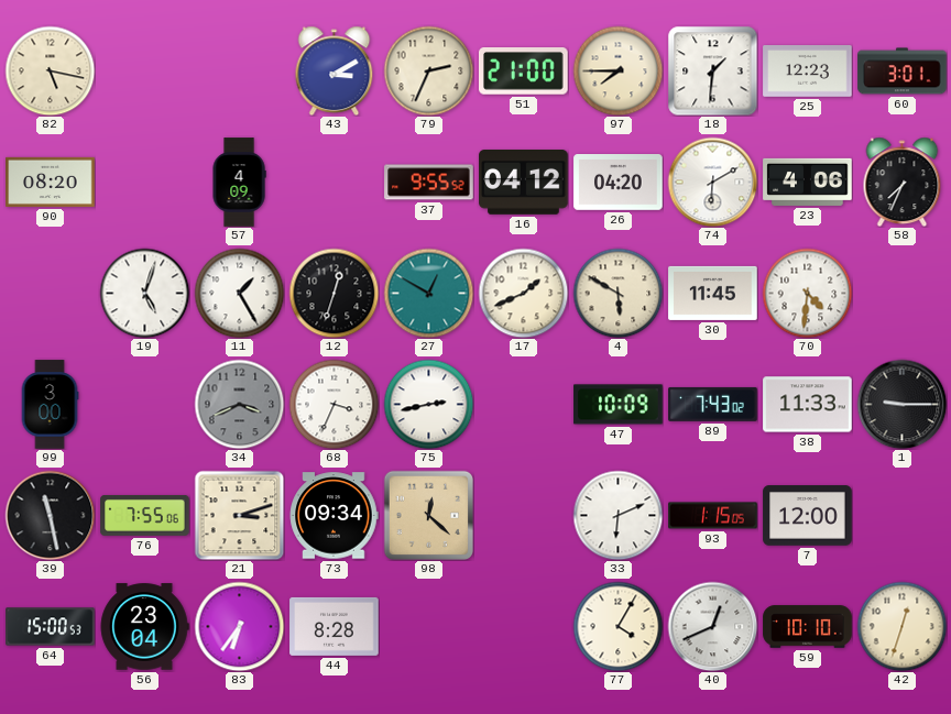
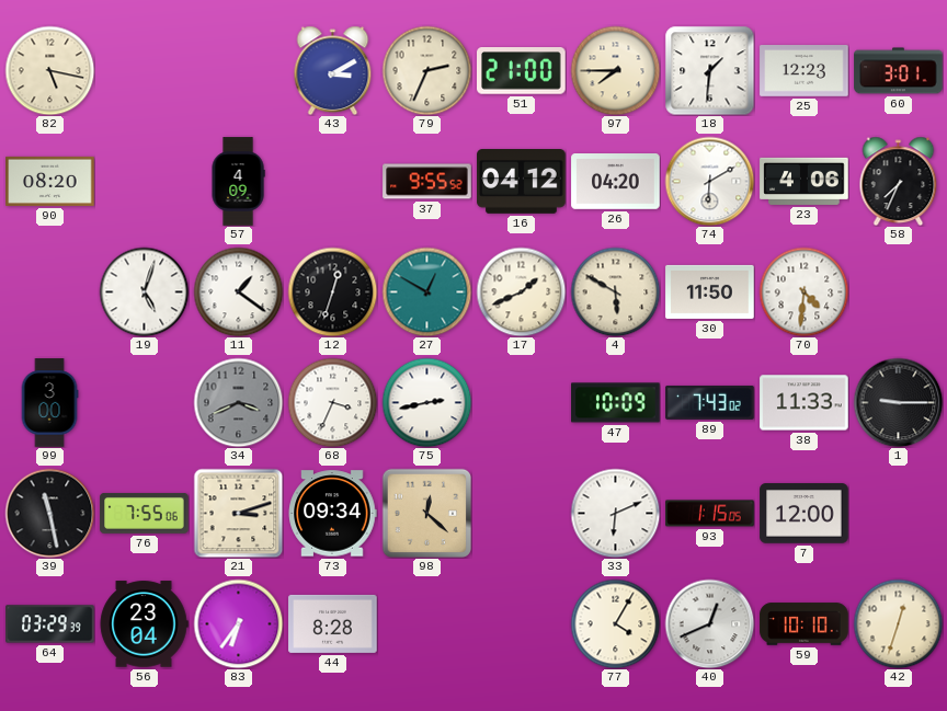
11: 1:25 -> 1:21
30: 11:45 -> 11:50
64: 15:00 -> 03:29
